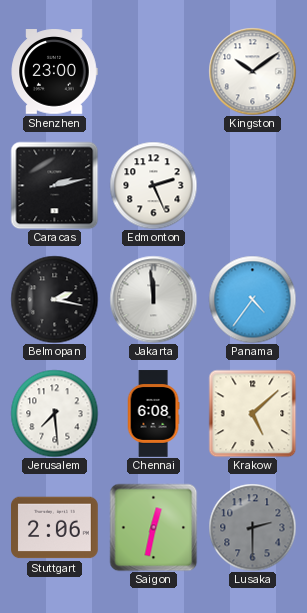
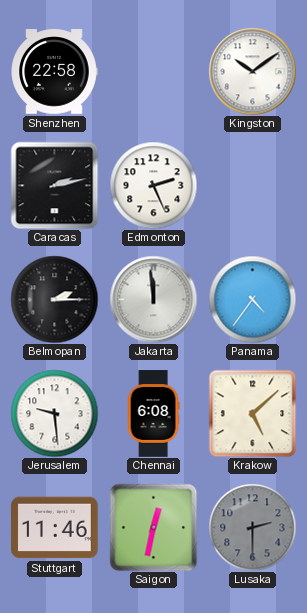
Shenzhen: 23:00 -> 22:58
Belmopan: 2:17 -> 2:15
Jerusalem: 7:29 -> 9:29
Stuttgart: 2:06 -> 11:46
